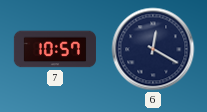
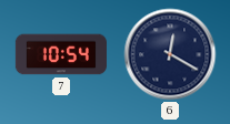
7: 10:57 -> 10:54
